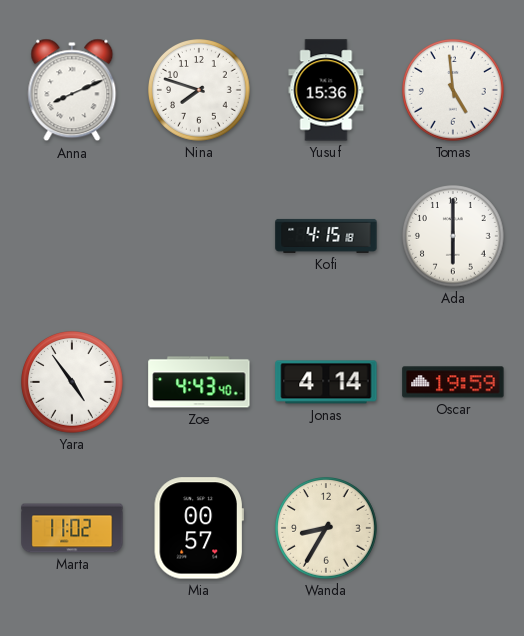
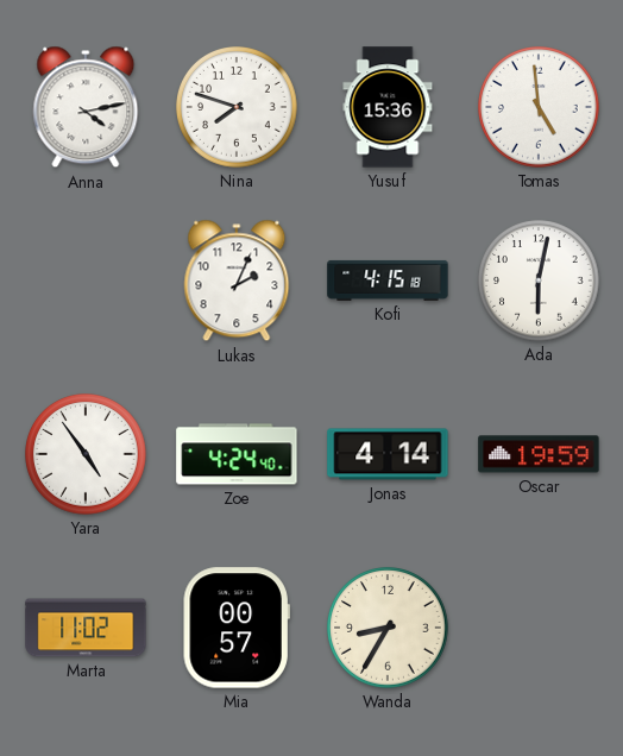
Anna: 8:11 -> 4:13
Lukas: none -> 2:04
Ada: 6:00 -> 6:02
Zoe: 4:43 -> 4:24
